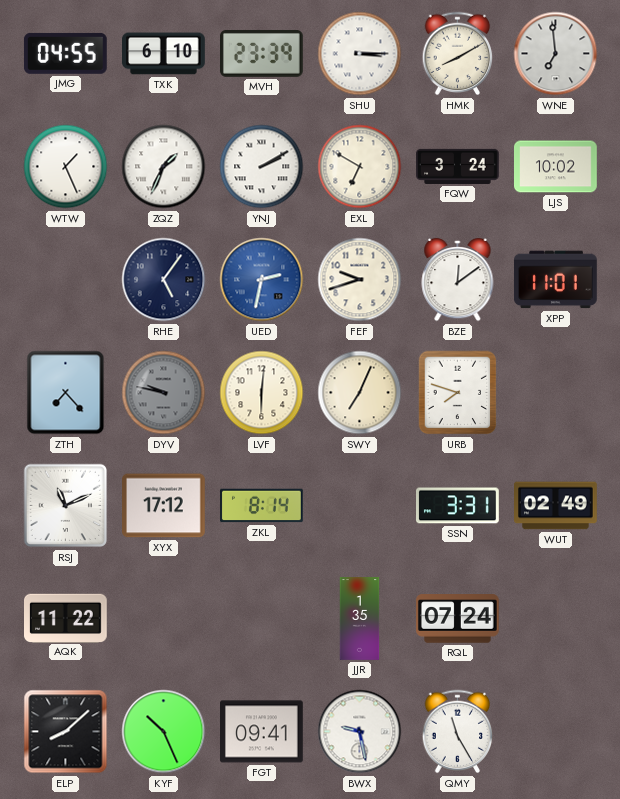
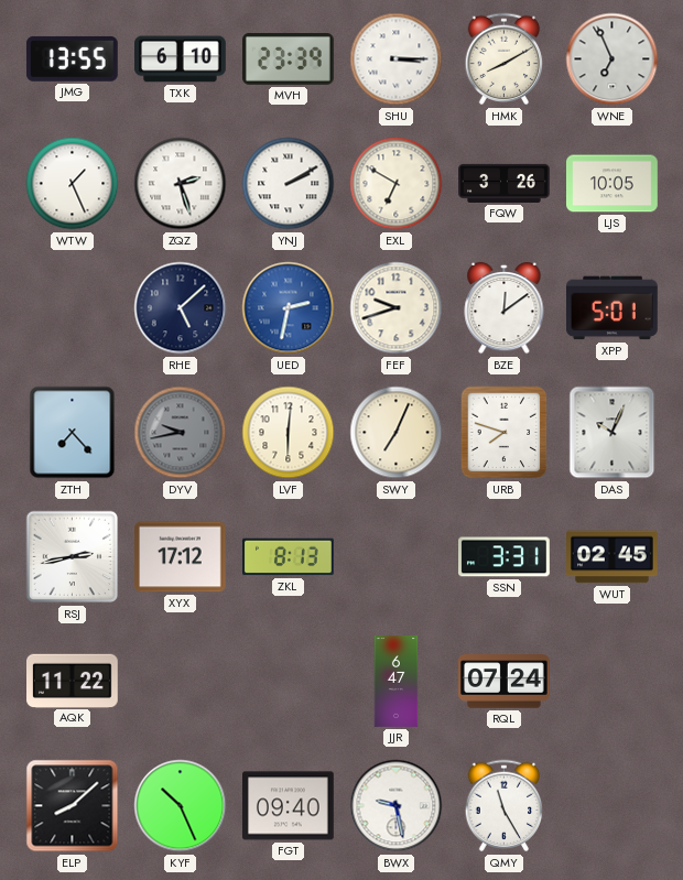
JMG: 04:55 -> 13:55
WNE: 6:59 -> 6:56
ZQZ: 1:34 -> 2:27
FQW: 3:24 -> 3:26
LJS: 10:02 -> 10:05
RHE: 5:06 -> 5:08
XPP: 11:01 -> 5:01
DYV: 9:47 -> 9:43
DAS: none -> 10:04
RSJ: 11:11 -> 2:43
ZKL: 8:14 -> 8:13
WUT: 02:49 -> 02:45
JJR: 1:35 -> 6:47
FGT: 09:41 -> 09:40
